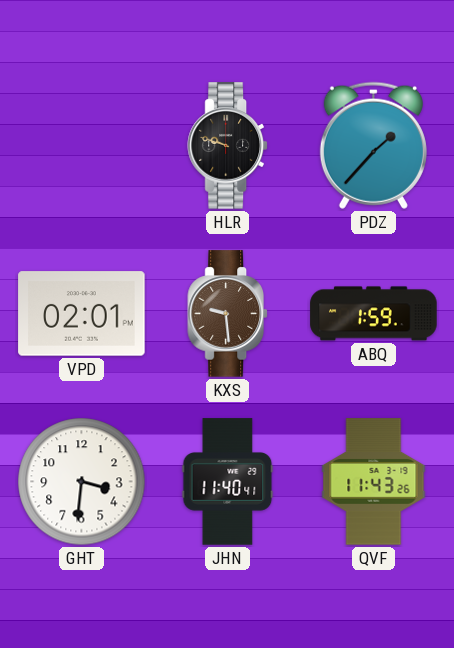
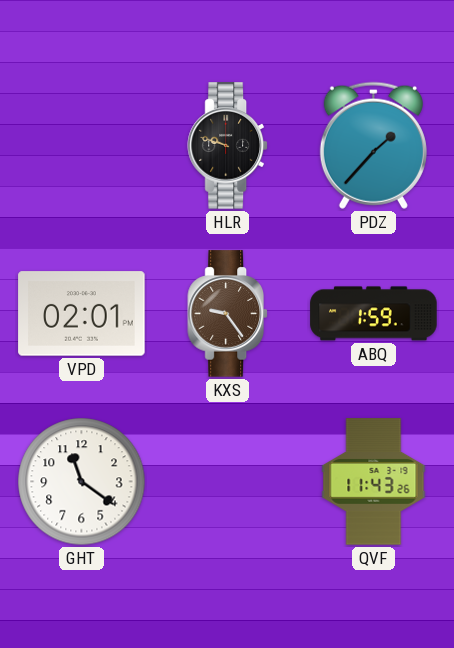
KXS: 9:29 -> 9:24
GHT: 3:31 -> 11:21
JHN: 11:40 -> none
